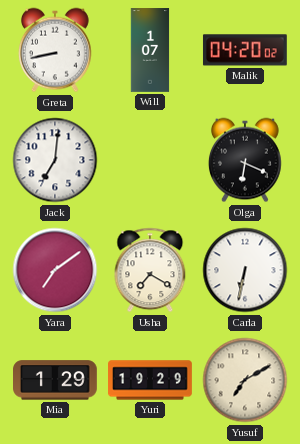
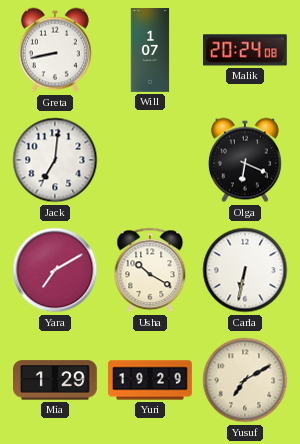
Malik: 04:20 -> 20:24
Yara: 7:09 -> 7:10
Usha: 7:20 -> 10:20
